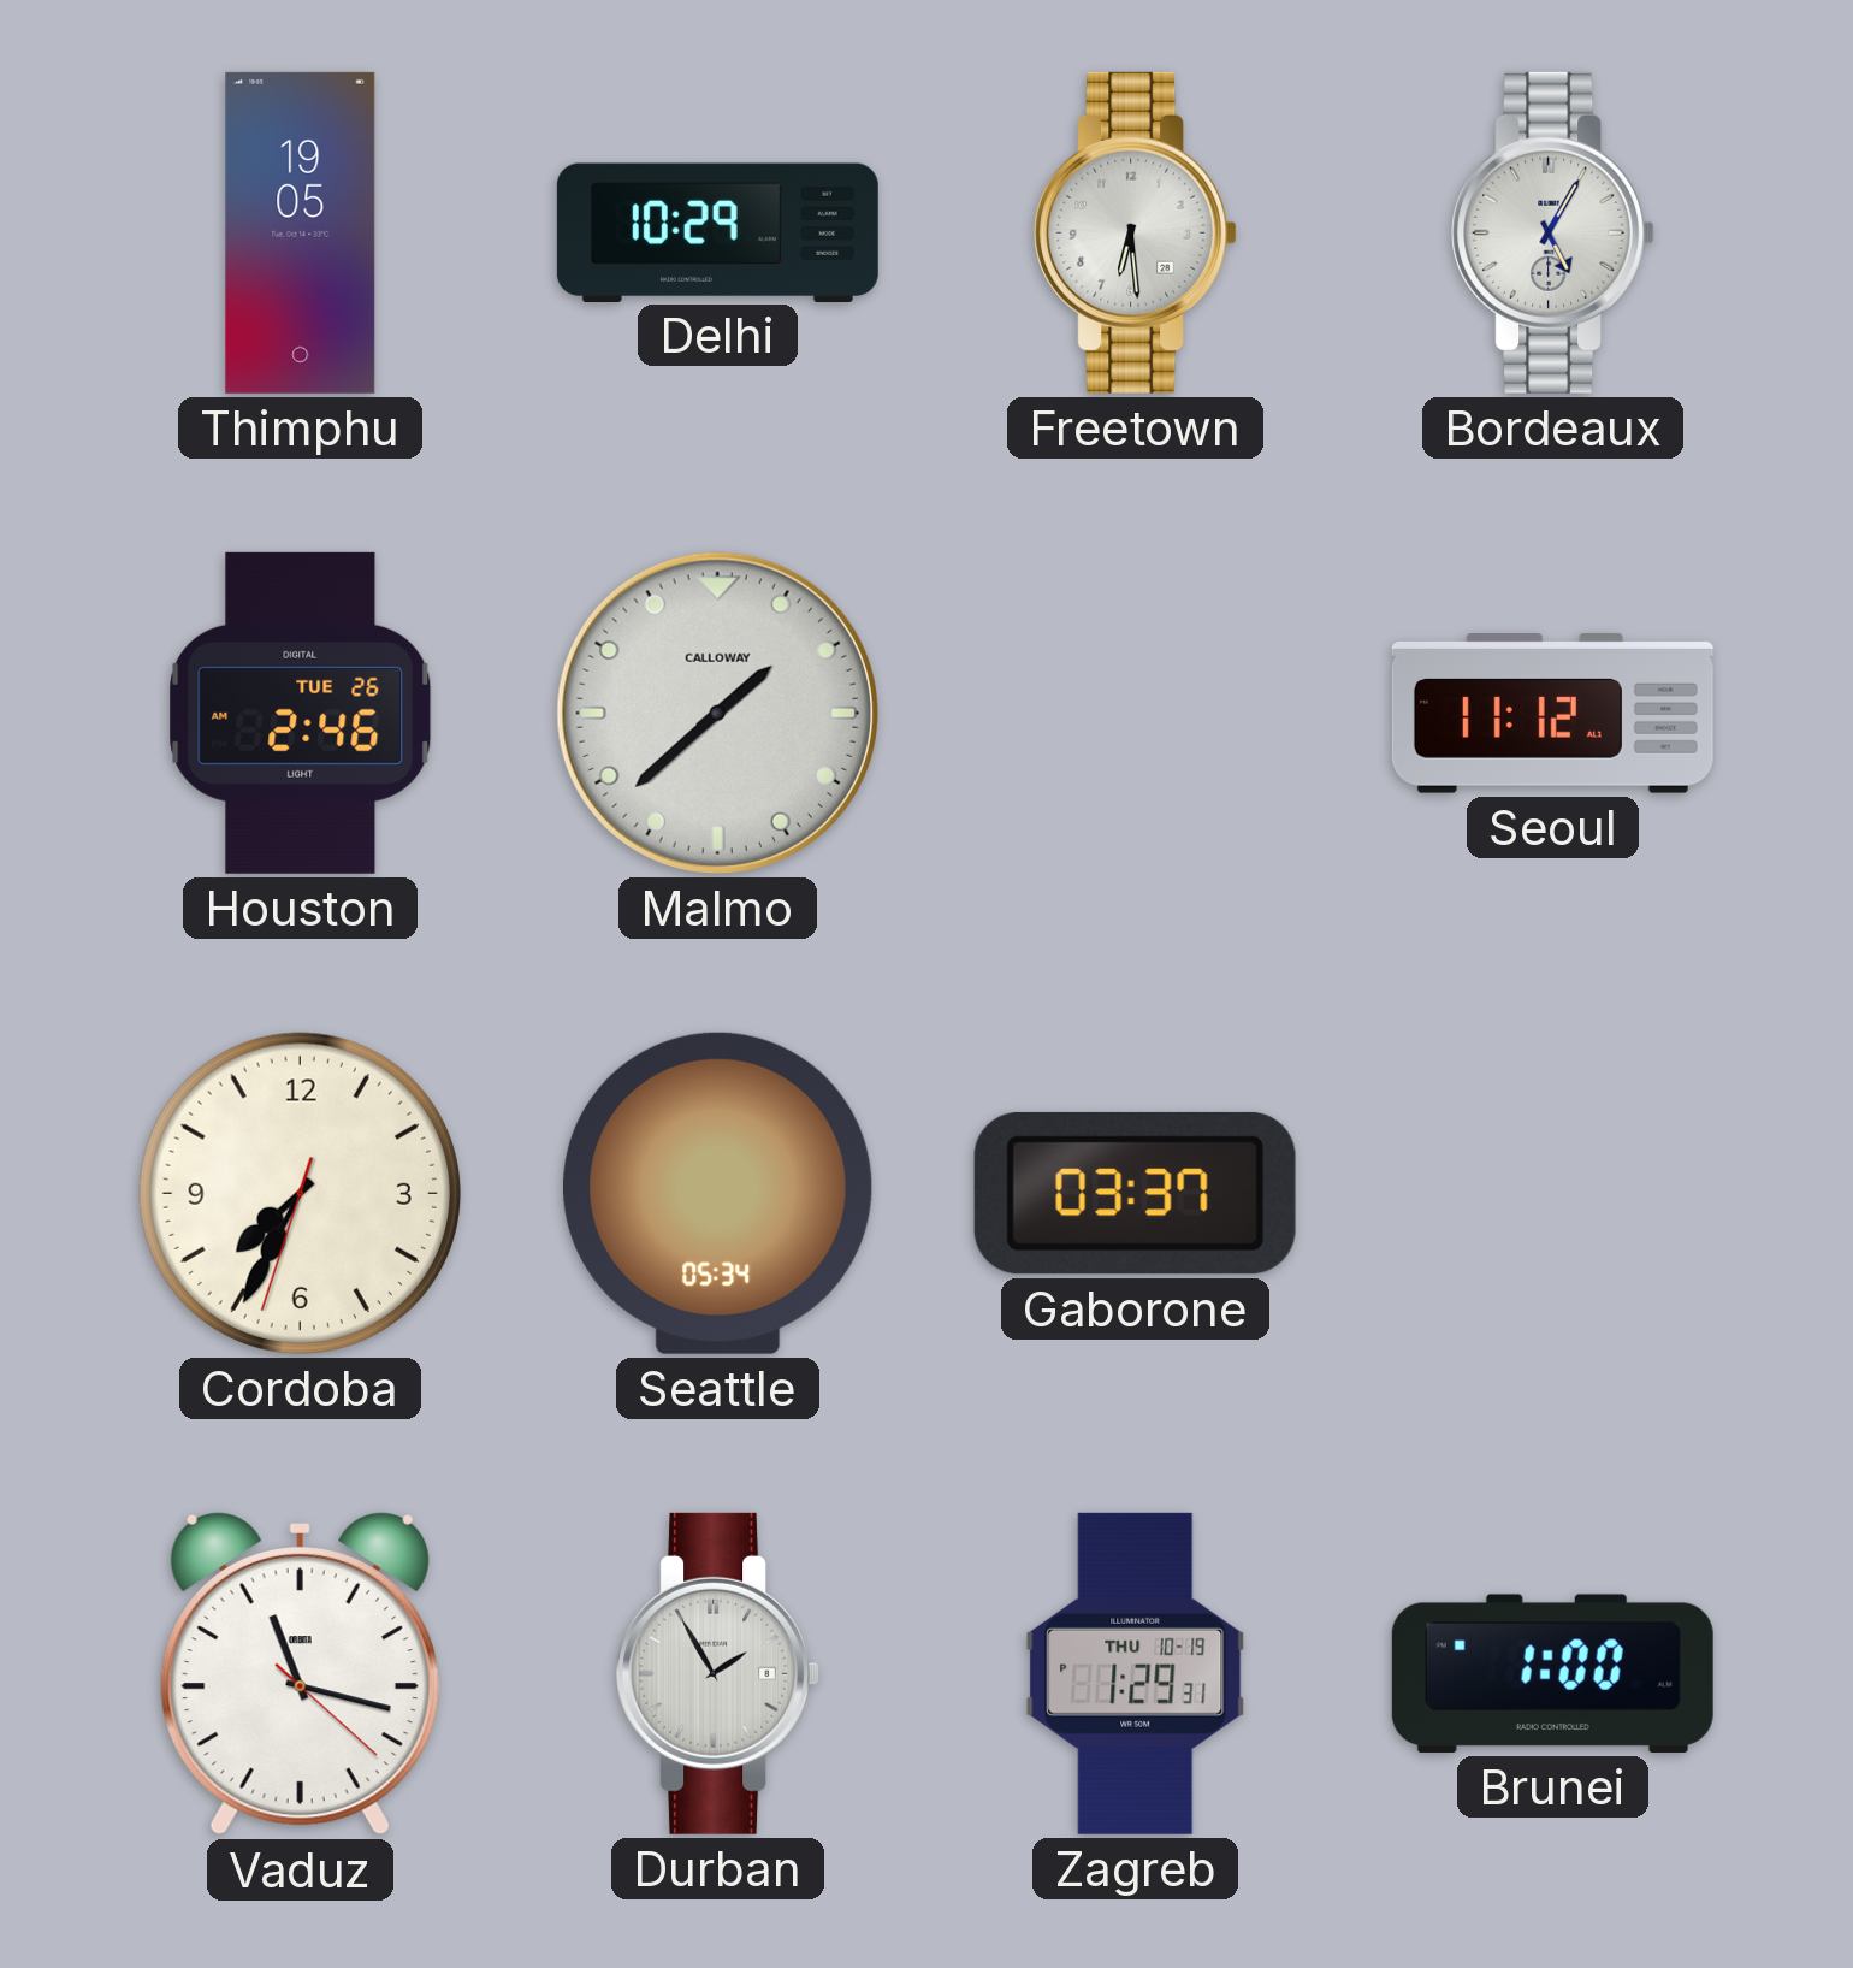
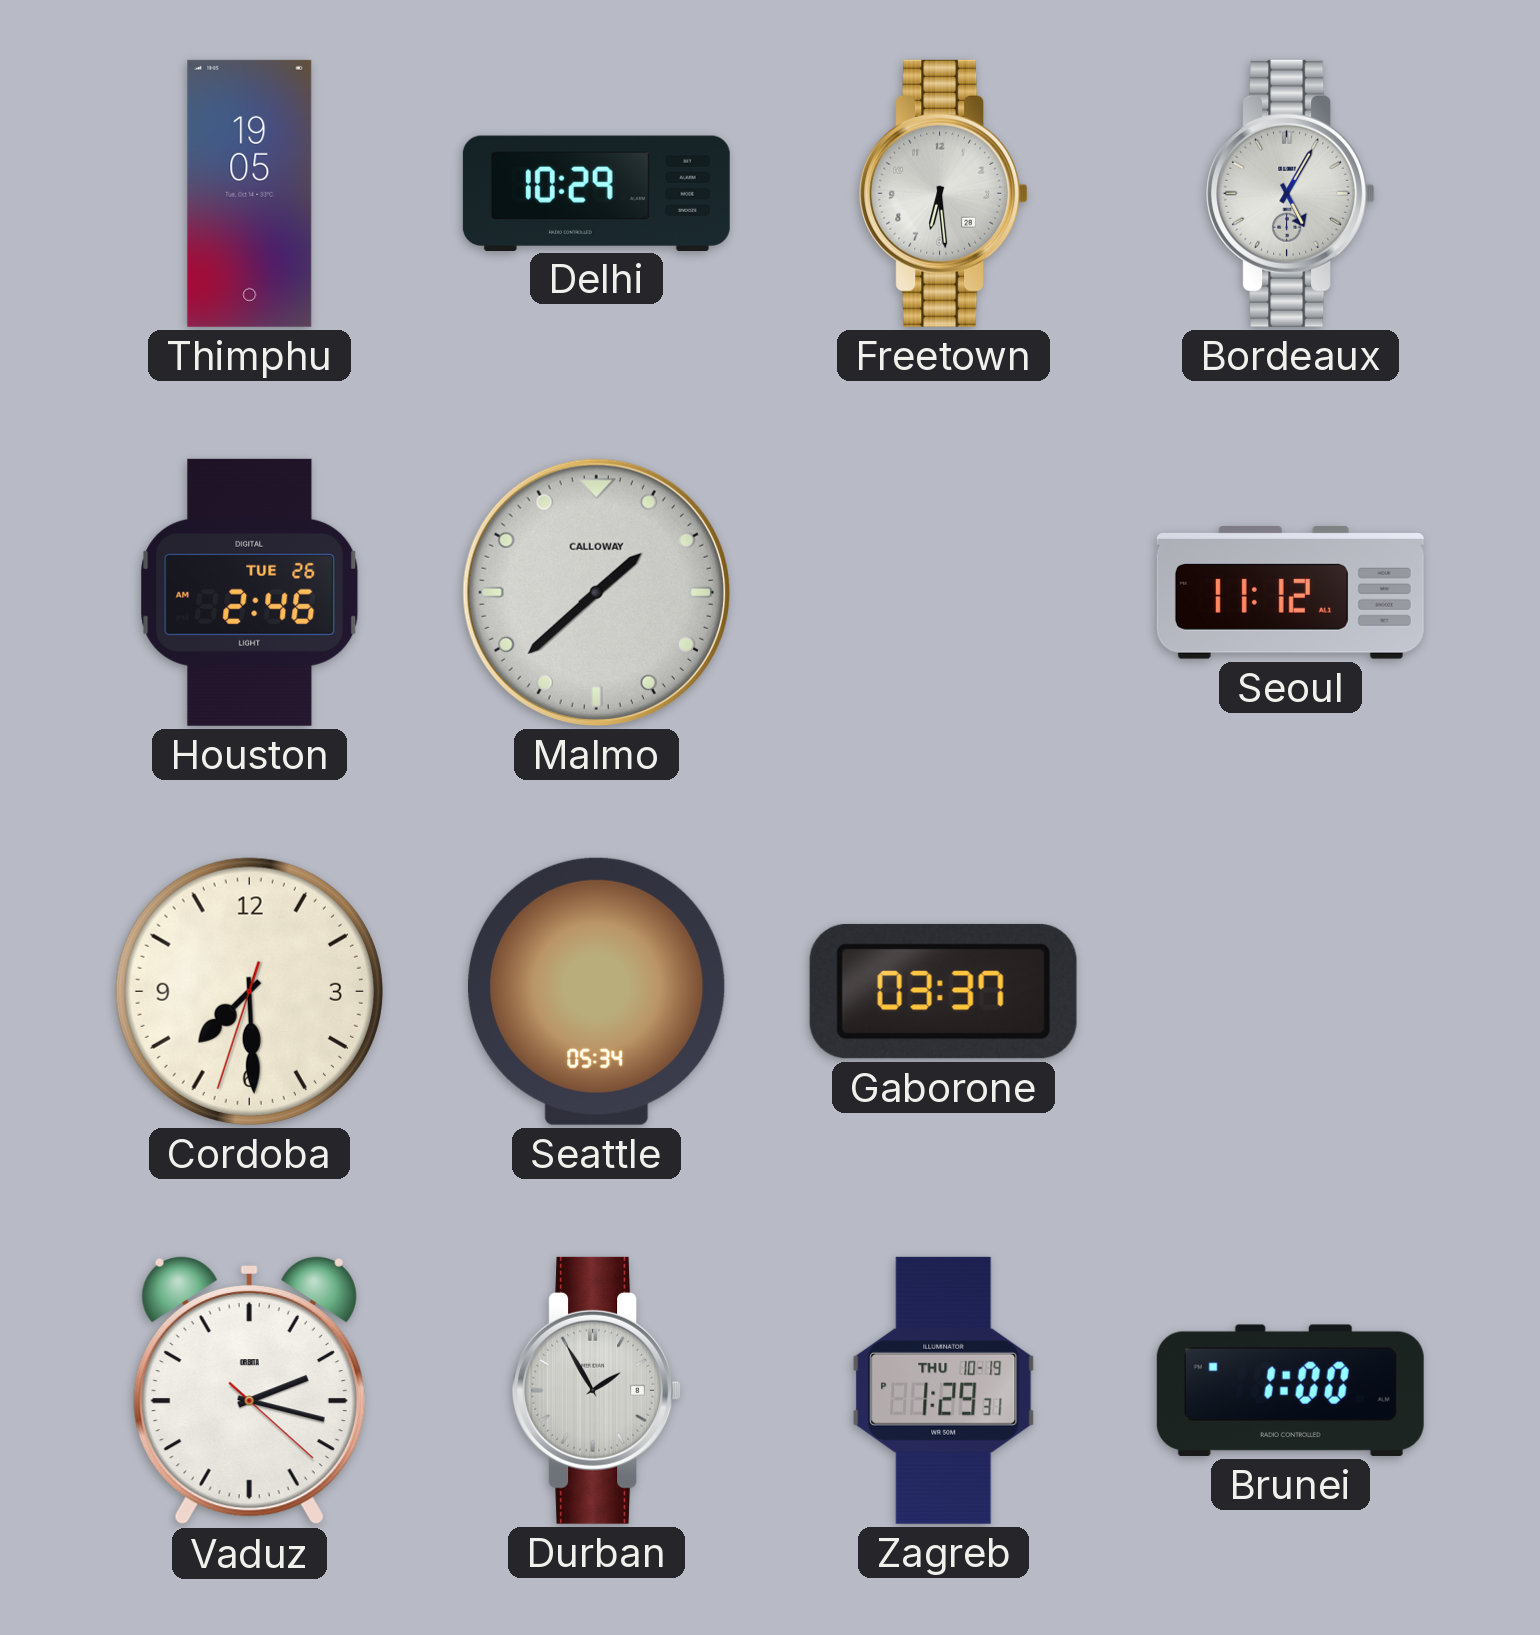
Cordoba: 7:34 -> 7:29
Vaduz: 11:17 -> 2:17
